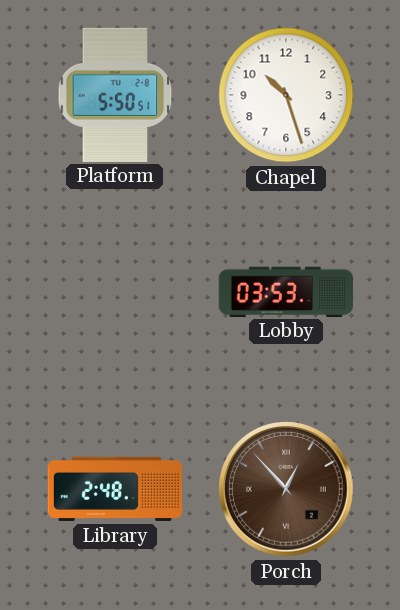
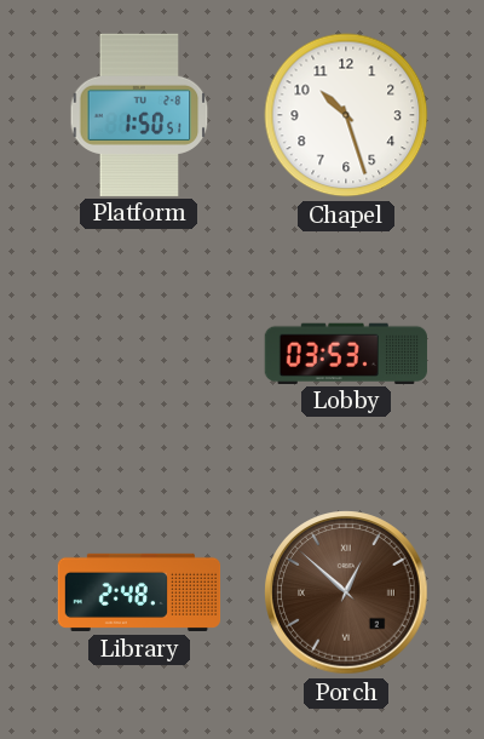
Platform: 5:50 -> 1:50
Porch: 12:53 -> 12:52
